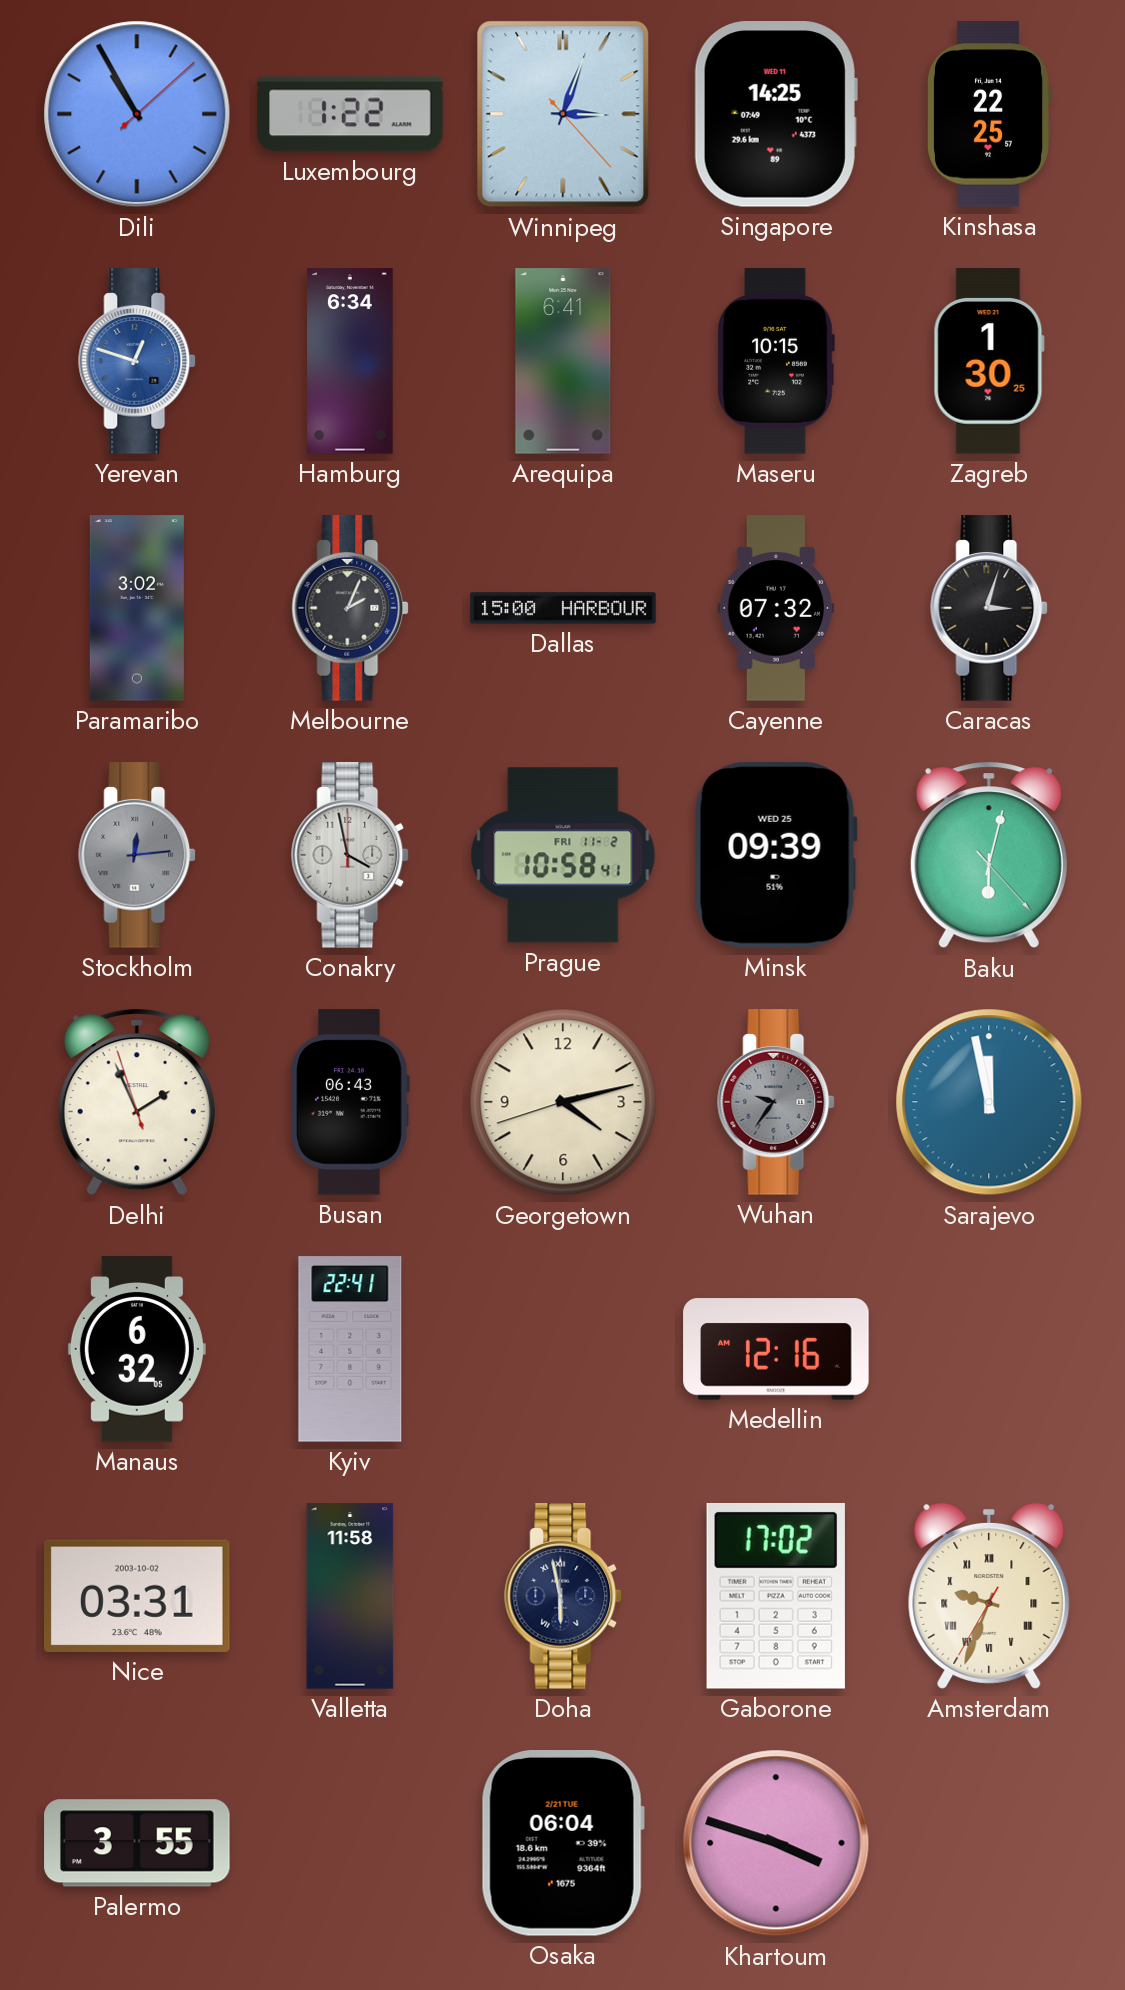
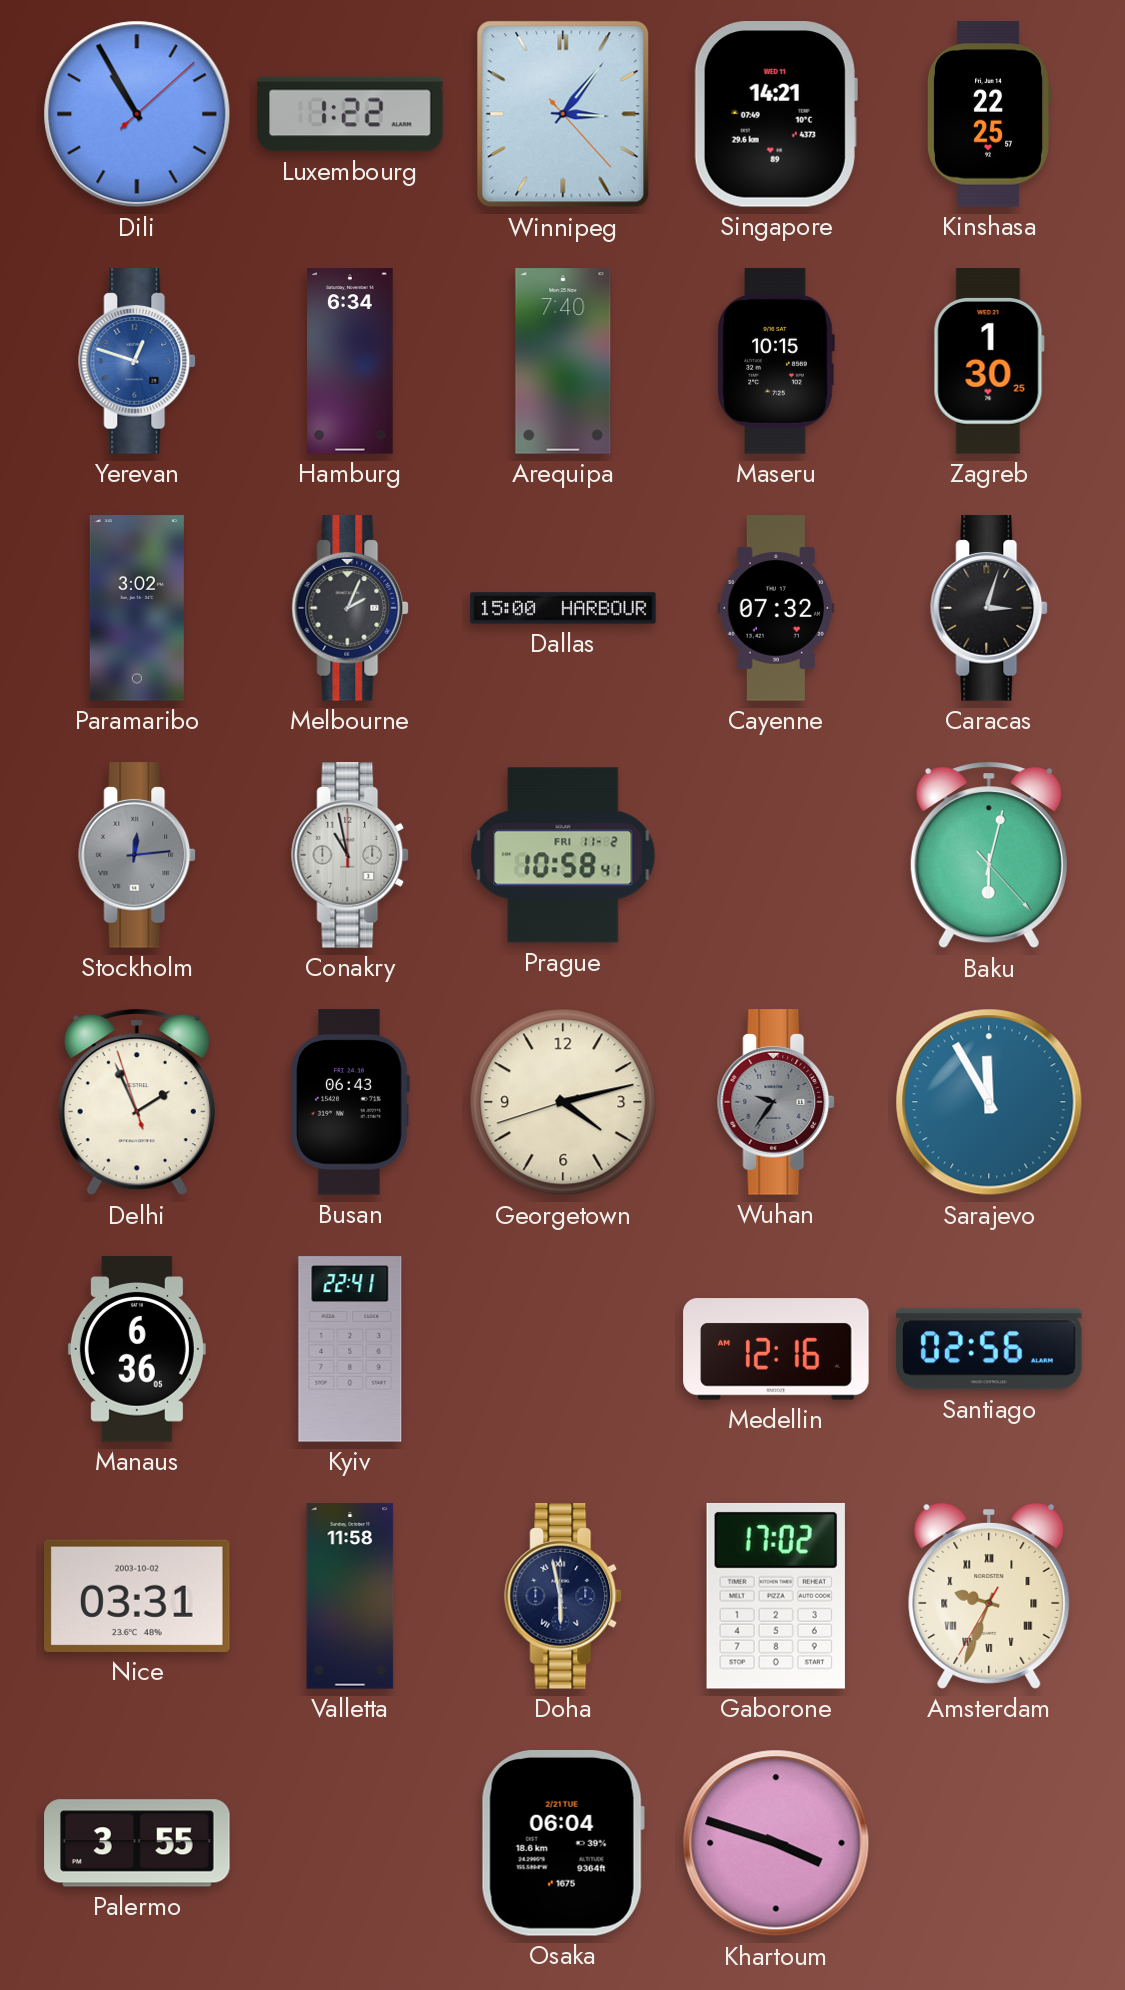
Winnipeg: 3:03 -> 3:06
Singapore: 14:25 -> 14:21
Arequipa: 6:41 -> 7:40
Conakry: 3:58 -> 10:58
Minsk: 09:39 -> none
Sarajevo: 11:58 -> 11:55
Manaus: 6:32 -> 6:36
Santiago: none -> 02:56
